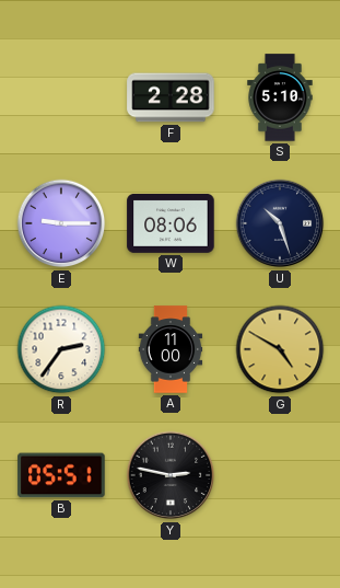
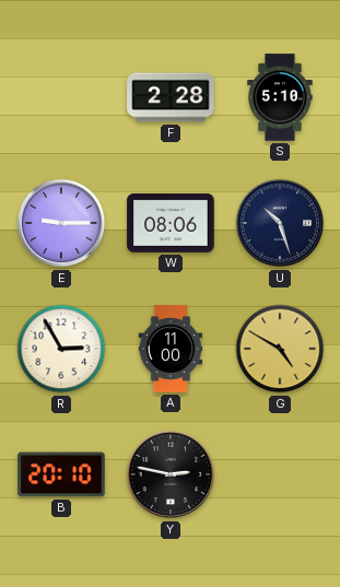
R: 2:36 -> 2:55
B: 05:51 -> 20:10
